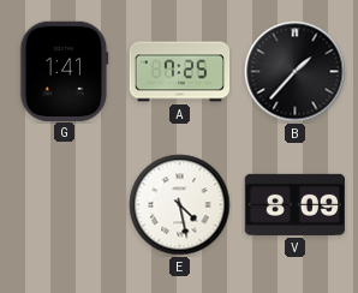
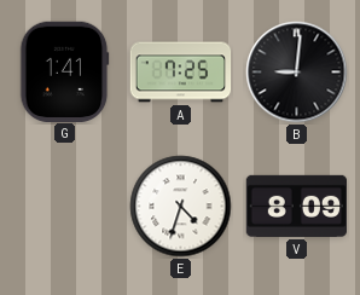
B: 1:37 -> 9:01
E: 4:28 -> 4:33
